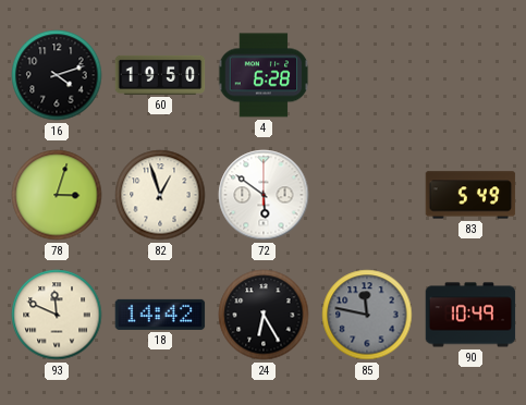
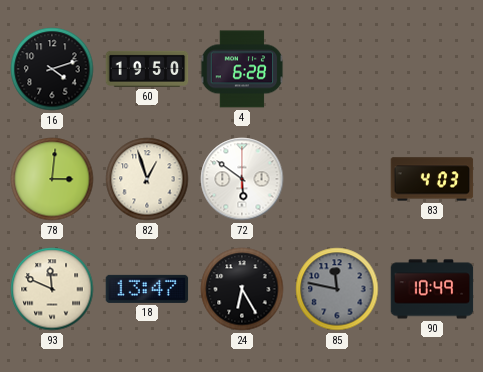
78: 3:03 -> 3:01
83: 5:49 -> 4:03
18: 14:42 -> 13:47
